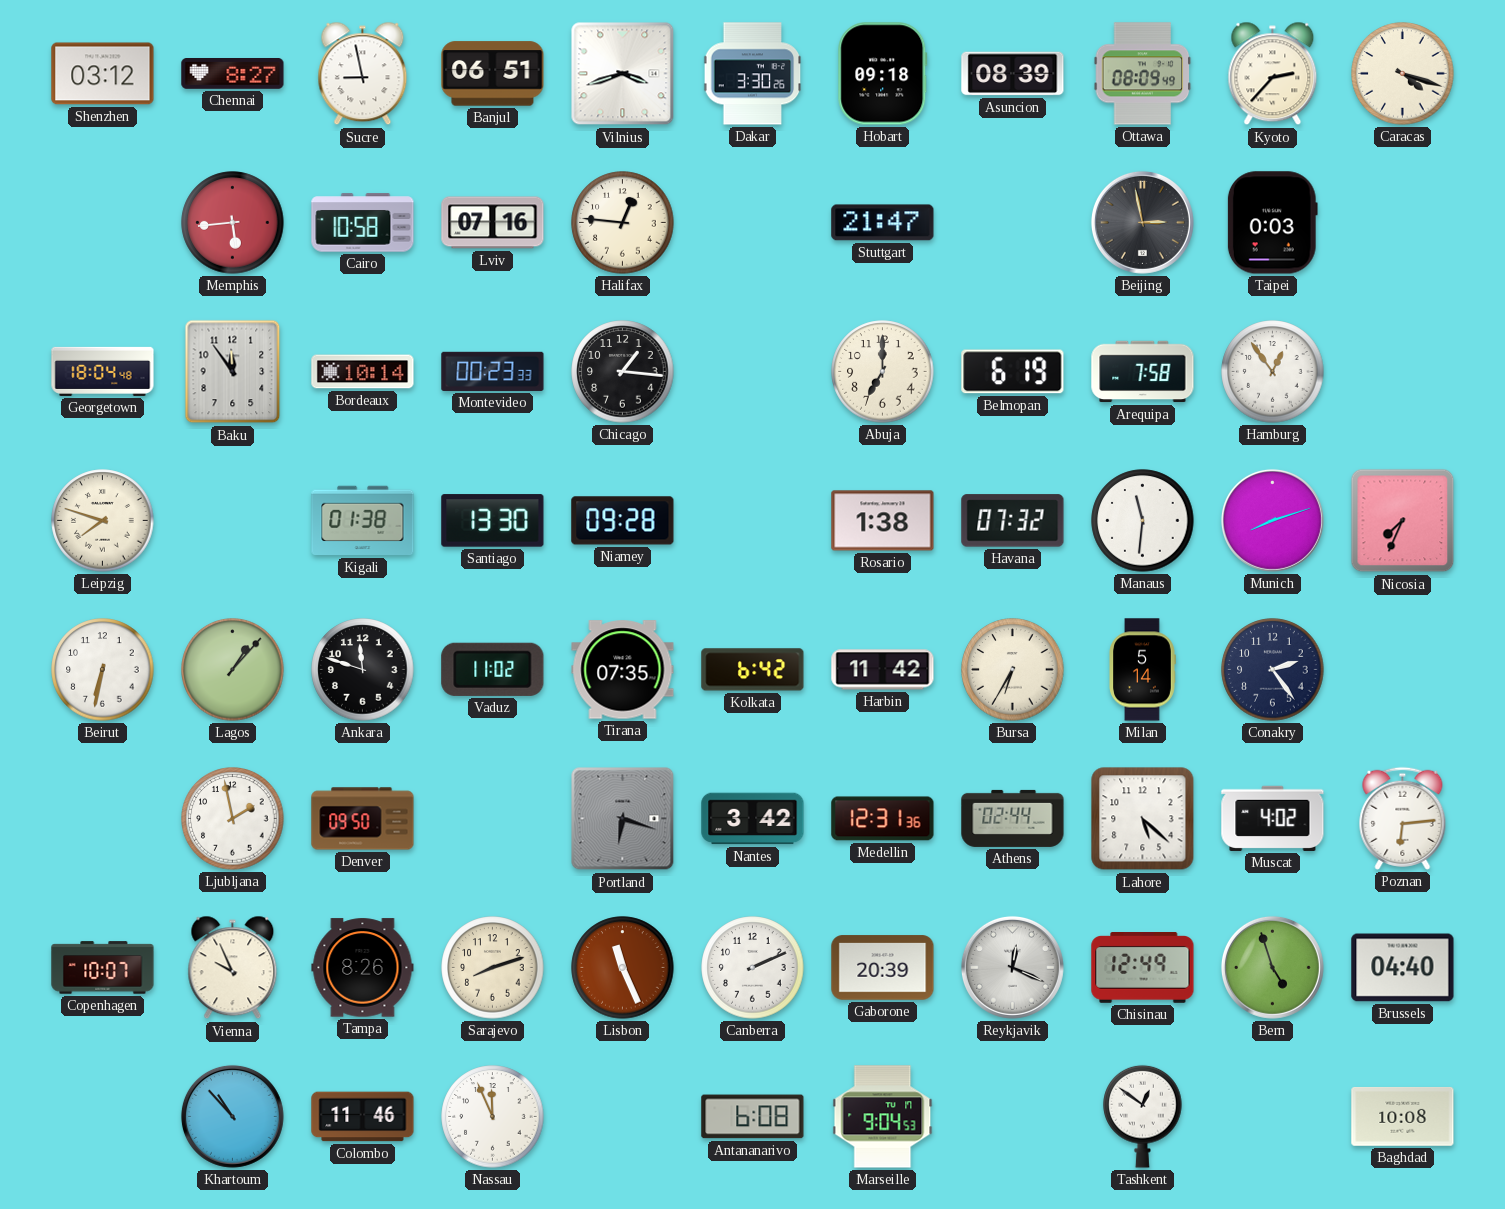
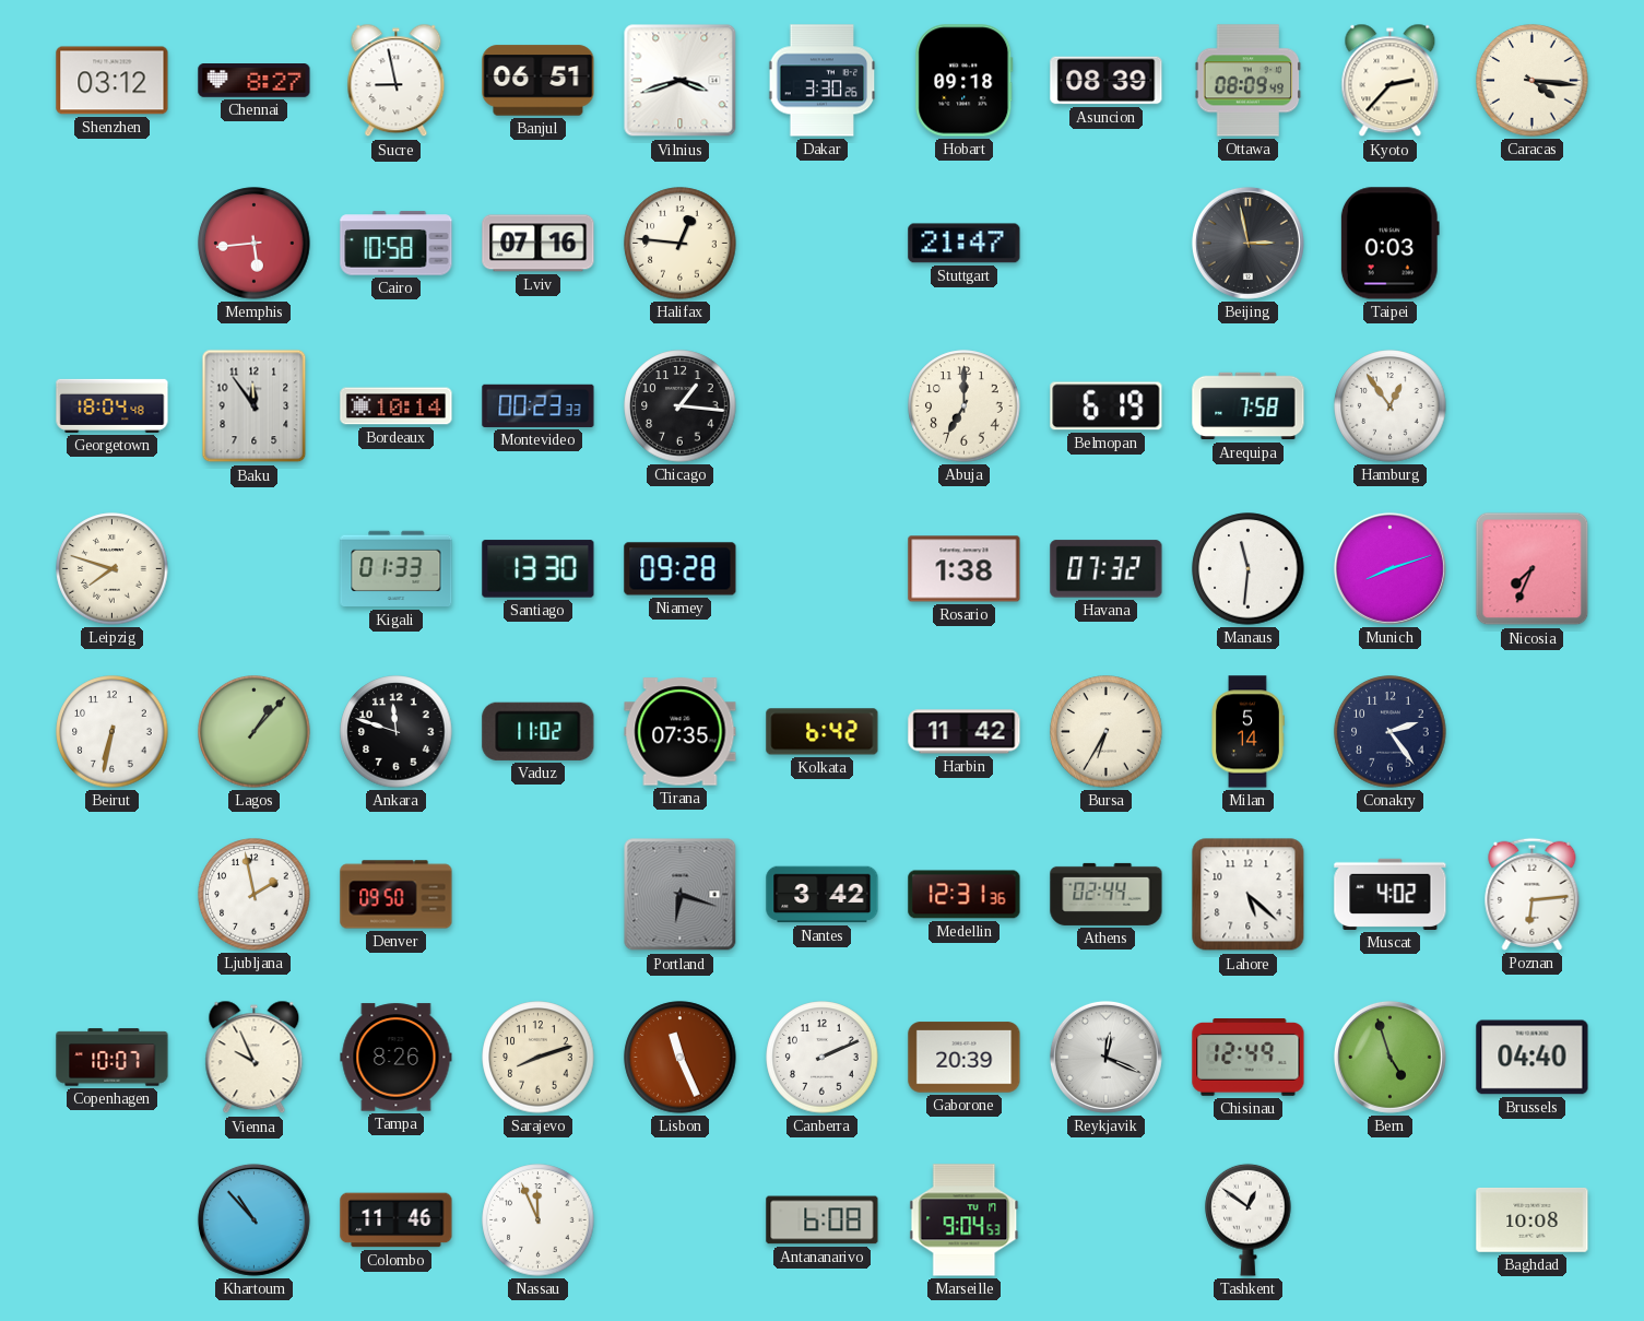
Caracas: 4:18 -> 4:16
Kigali: 01:38 -> 01:33
